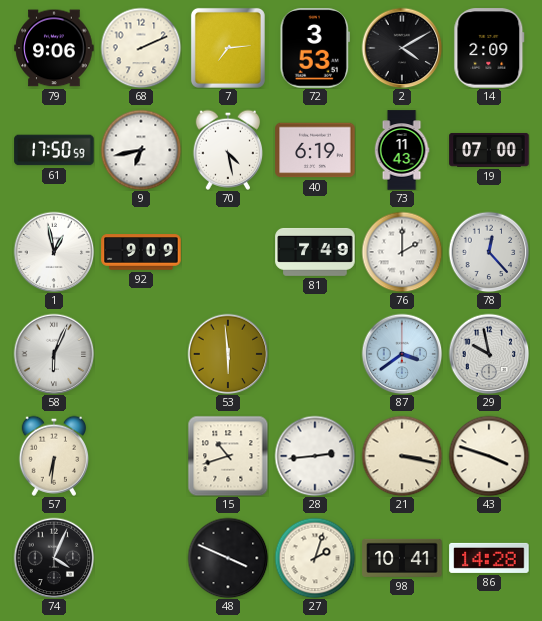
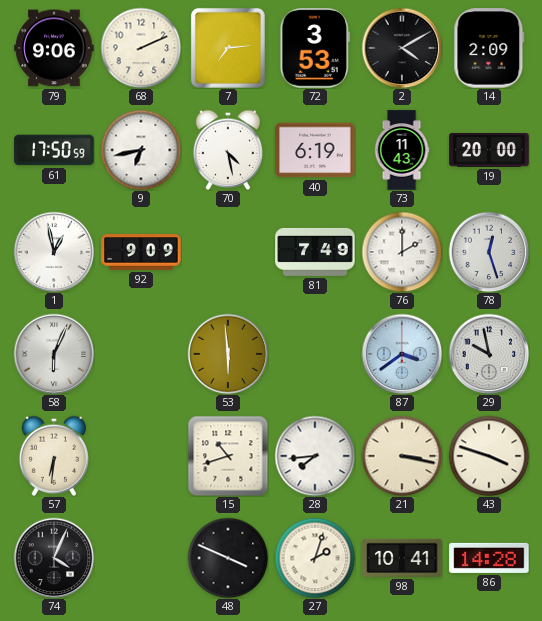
19: 07:00 -> 20:00
78: 12:23 -> 12:27
28: 2:44 -> 7:44
